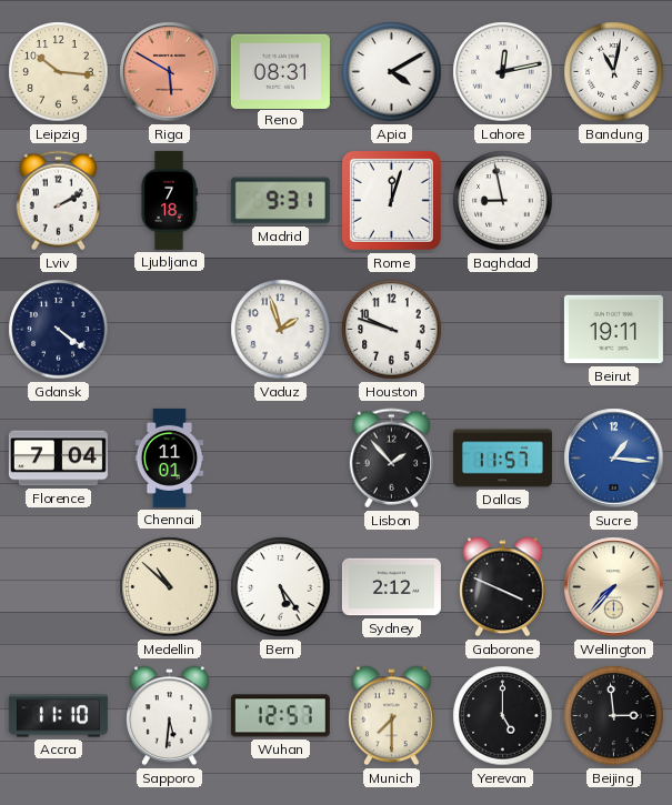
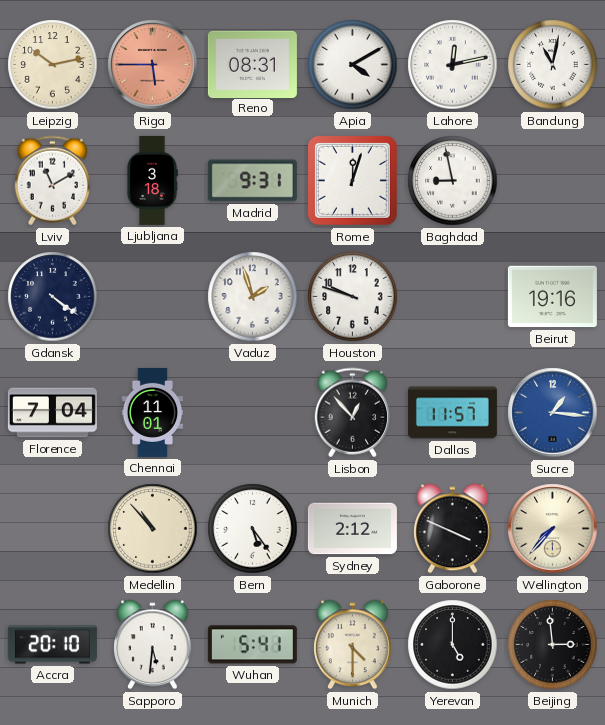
Leipzig: 10:16 -> 10:13
Riga: 5:50 -> 5:45
Lviv: 2:10 -> 11:10
Ljubljana: 7:18 -> 3:18
Beirut: 19:11 -> 19:16
Lisbon: 1:53 -> 12:53
Medellin: 10:52 -> 10:53
Accra: 11:10 -> 20:10
Wuhan: 12:57 -> 5:41
Munich: 7:30 -> 4:30
